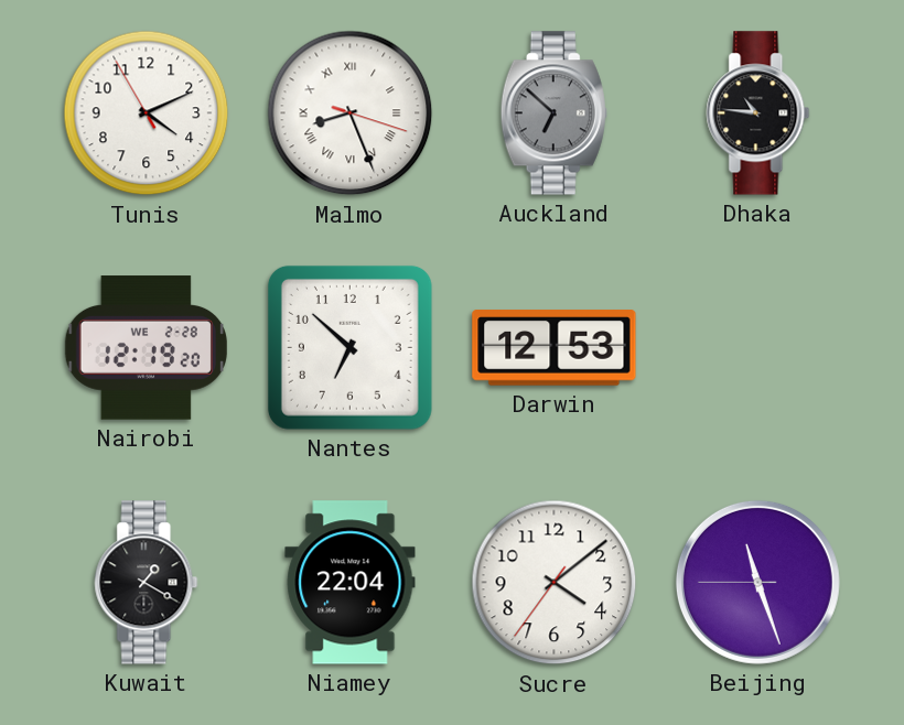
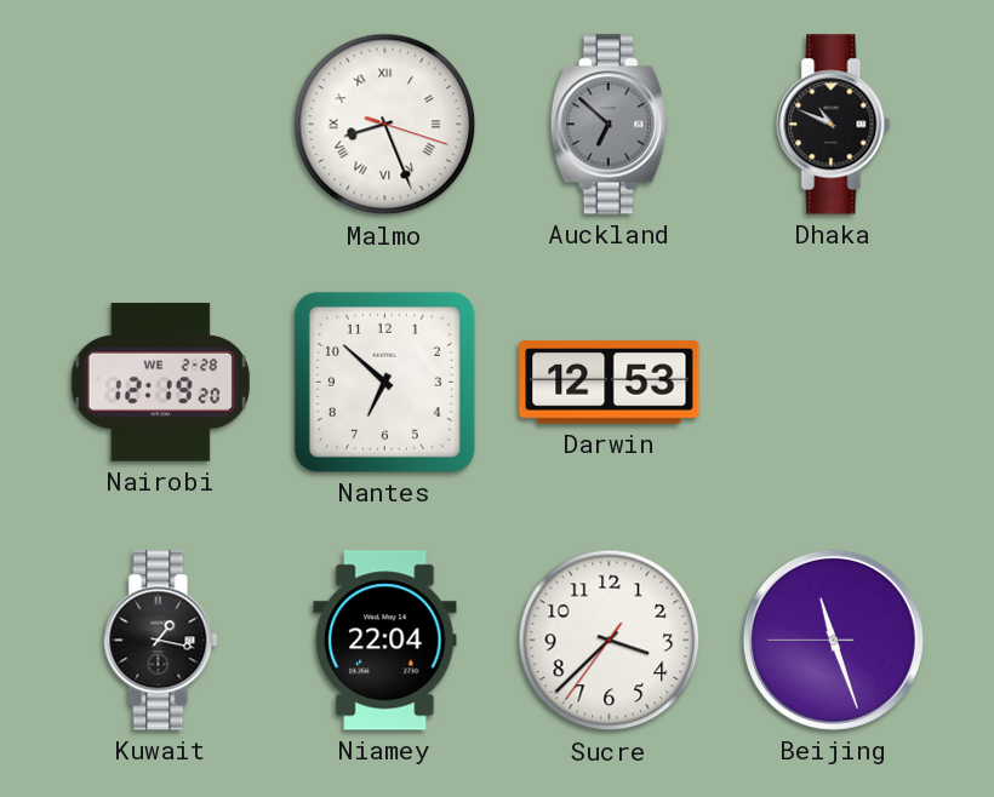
Tunis: 4:10 -> none
Dhaka: 10:46 -> 10:49
Kuwait: 1:20 -> 1:17
Sucre: 4:08 -> 3:37
